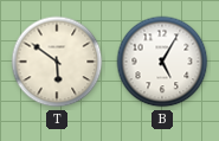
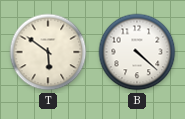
B: 5:05 -> 4:22
